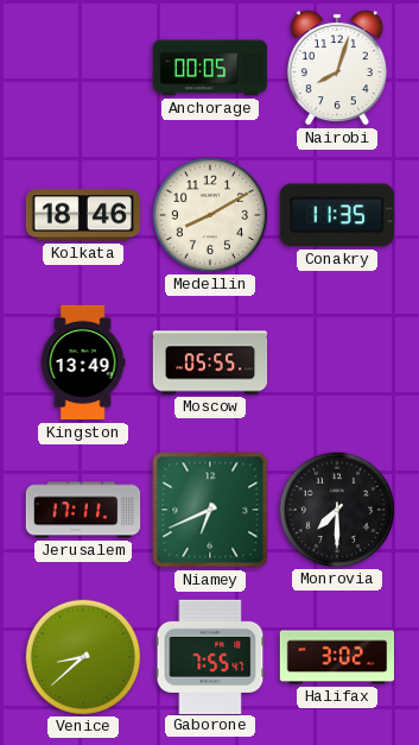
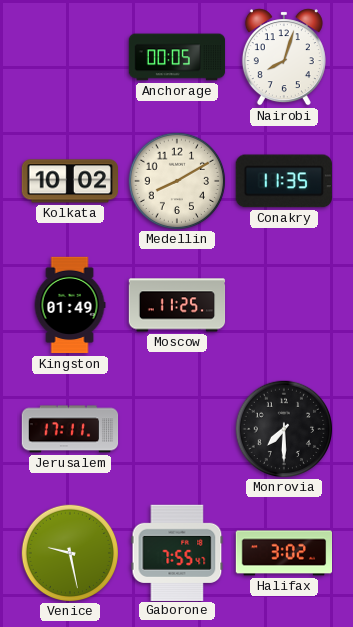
Kolkata: 18:46 -> 10:02
Kingston: 13:49 -> 01:49
Moscow: 05:55 -> 11:25
Niamey: 6:41 -> none
Venice: 8:38 -> 9:28
